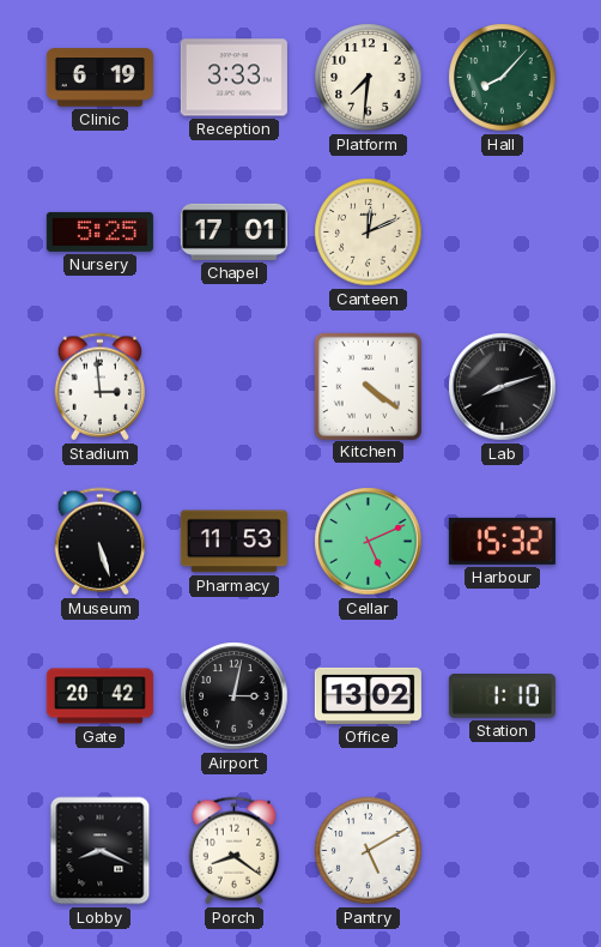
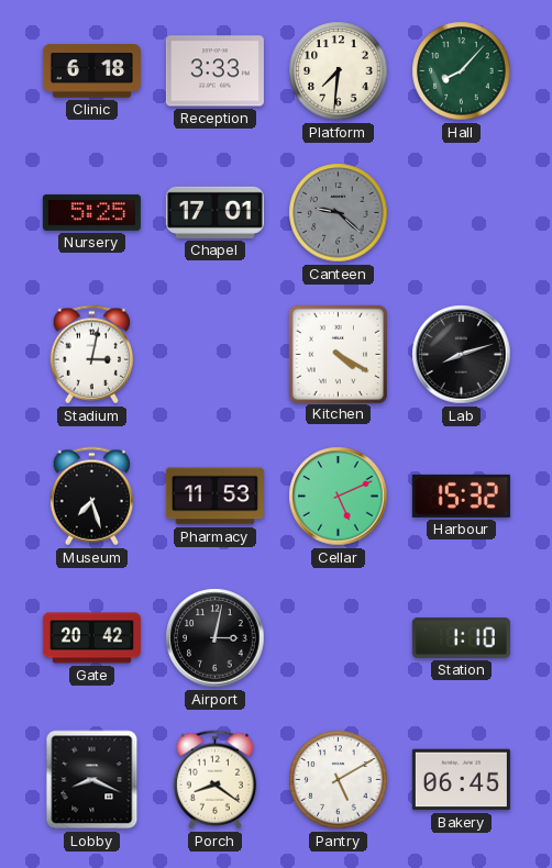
Clinic: 6:19 -> 6:18
Canteen: 12:11 -> 9:22
Canteen dial: cream -> grey
Stadium: 2:59 -> 3:02
Kitchen: 4:21 -> 4:20
Museum: 5:27 -> 7:27
Office: 13:02 -> none
Bakery: none -> 06:45
